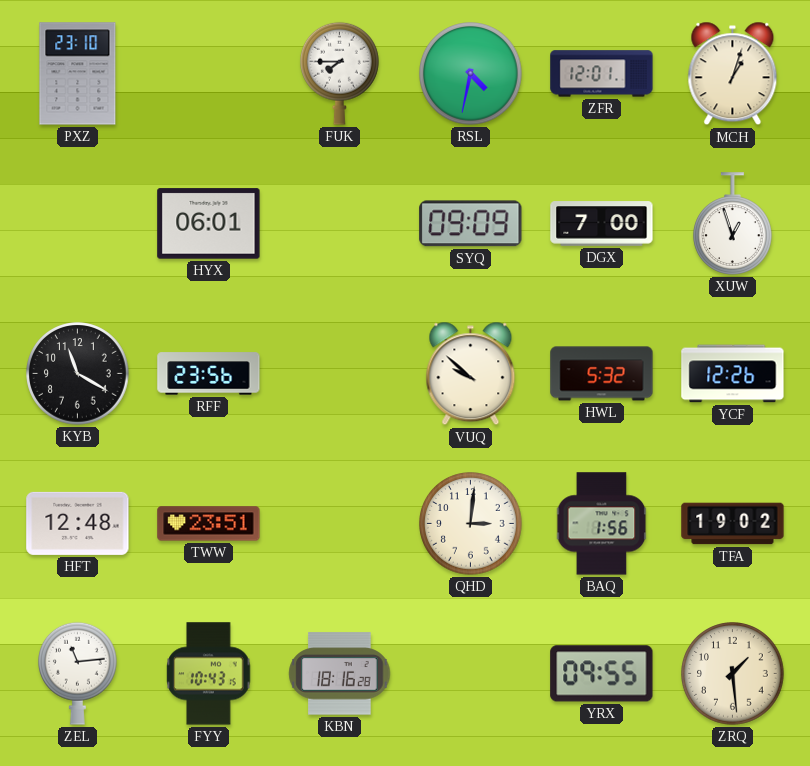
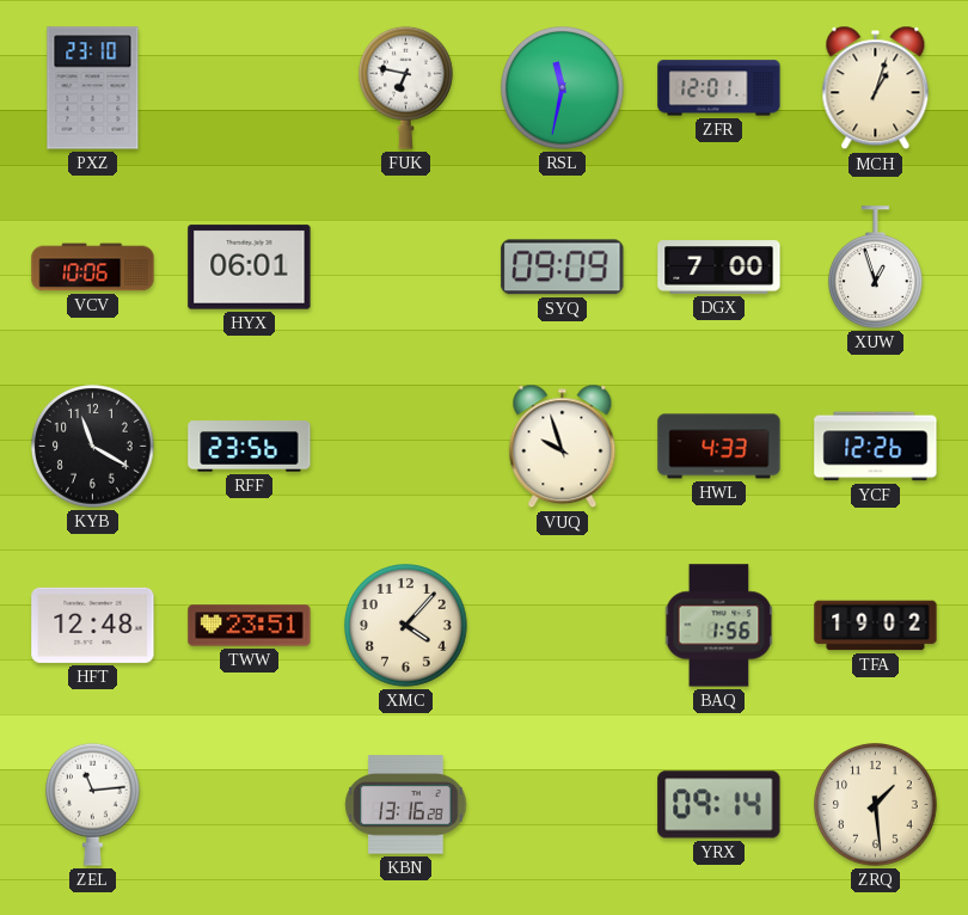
FUK: 7:45 -> 6:47
RSL: 4:32 -> 11:32
VCV: none -> 10:06
VUQ: 9:52 -> 9:57
HWL: 5:32 -> 4:33
XMC: none -> 4:07
QHD: 3:01 -> none
FYY: 10:43 -> none
KBN: 18:16 -> 13:16
YRX: 09:55 -> 09:14
